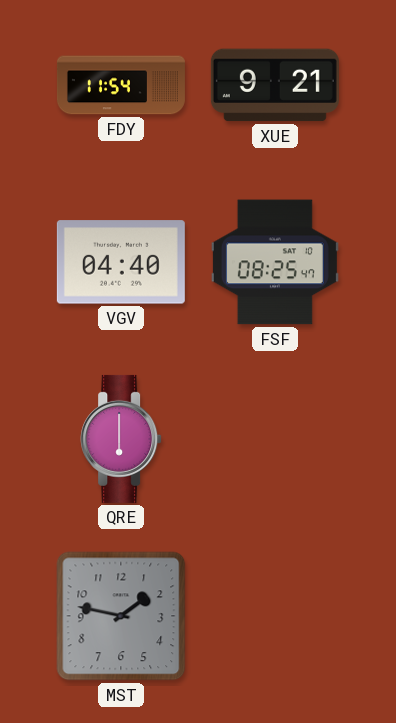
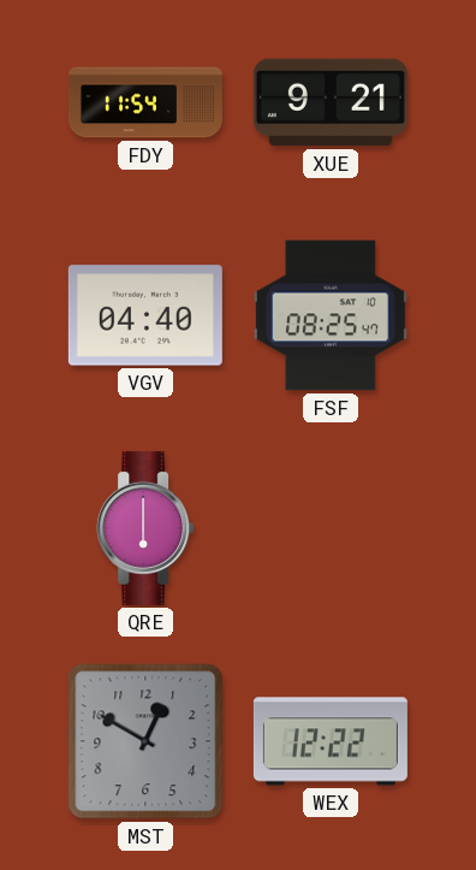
MST: 1:47 -> 12:50
WEX: none -> 12:22
